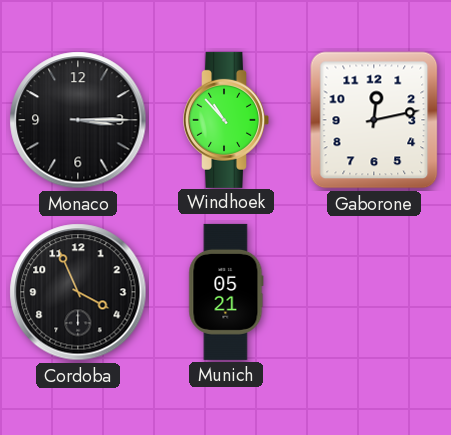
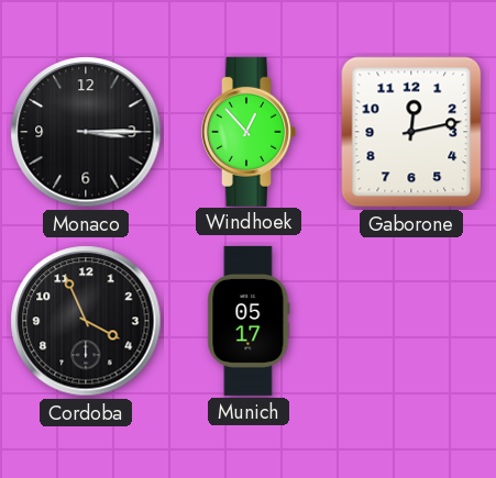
Windhoek: 10:53 -> 12:53
Munich: 05:21 -> 05:17
